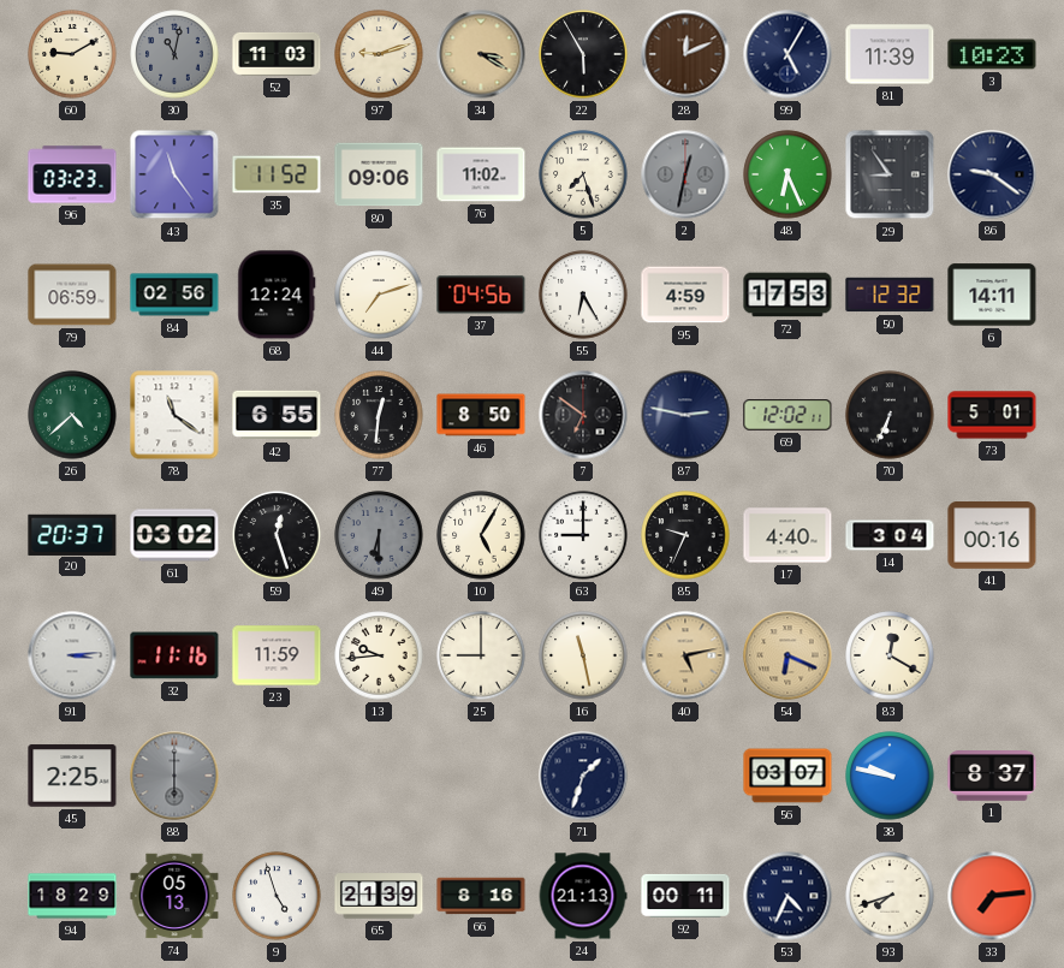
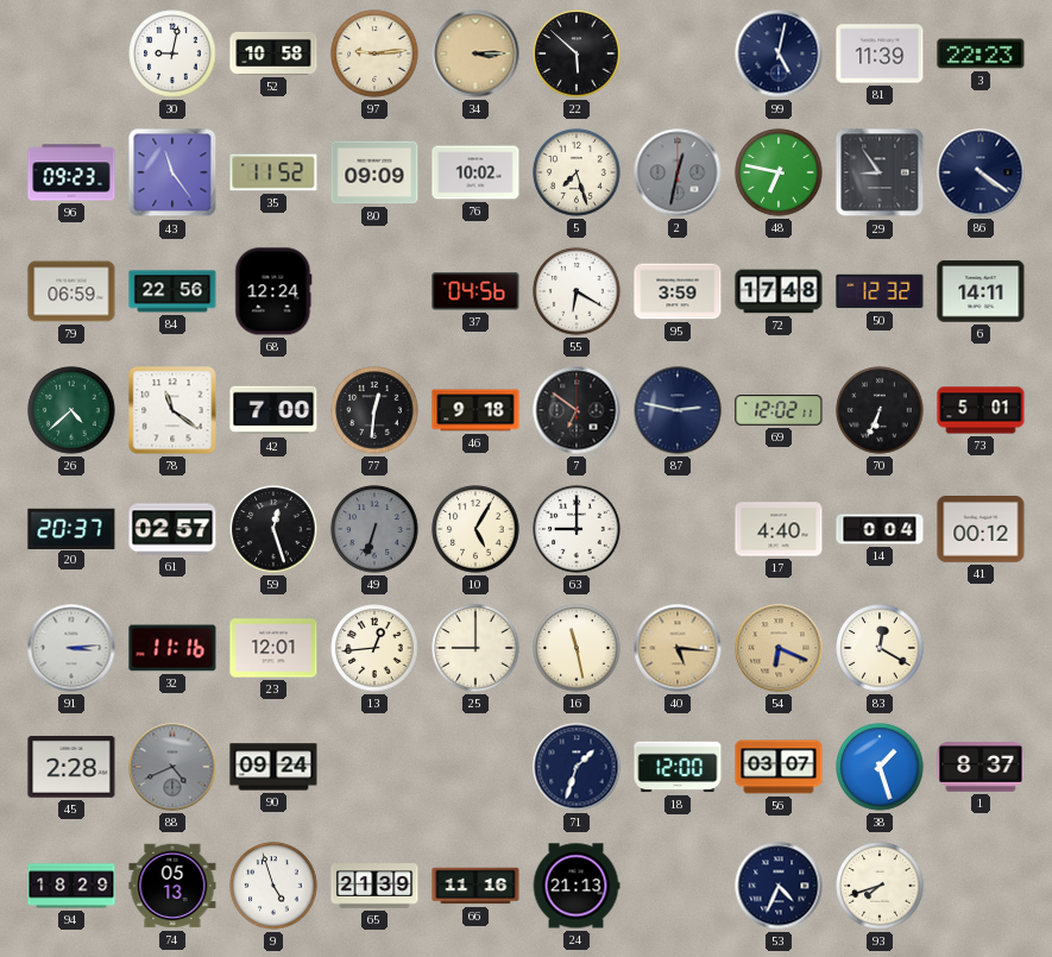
60: 9:10 -> none
30: 11:02 -> 9:02
30 dial: grey -> white
52: 11:03 -> 10:58
97: 9:12 -> 9:14
34: 3:20 -> 3:15
22: 5:55 -> 5:52
28: 12:11 -> none
99: 5:05 -> 5:02
3: 10:23 -> 22:23
96: 03:23 -> 09:23
80: 09:06 -> 09:09
76: 11:02 -> 10:02
48: 6:26 -> 6:47
86: 9:21 -> 4:21
84: 02:56 -> 22:56
44: 7:12 -> none
55: 6:25 -> 6:20
95: 4:59 -> 3:59
72: 17:53 -> 17:48
42: 6:55 -> 7:00
46: 8:50 -> 9:18
61: 03:02 -> 02:57
49: 6:30 -> 6:33
85: 9:34 -> none
14: 3:04 -> 0:04
41: 00:16 -> 00:12
23: 11:59 -> 12:01
13: 9:44 -> 12:44
40: 5:13 -> 5:16
45: 2:25 -> 2:28
88: 6:00 -> 4:41
90: none -> 09:24
18: none -> 12:00
38: 9:47 -> 1:27
66: 8:16 -> 11:16
92: 00:11 -> none
33: 7:14 -> none
